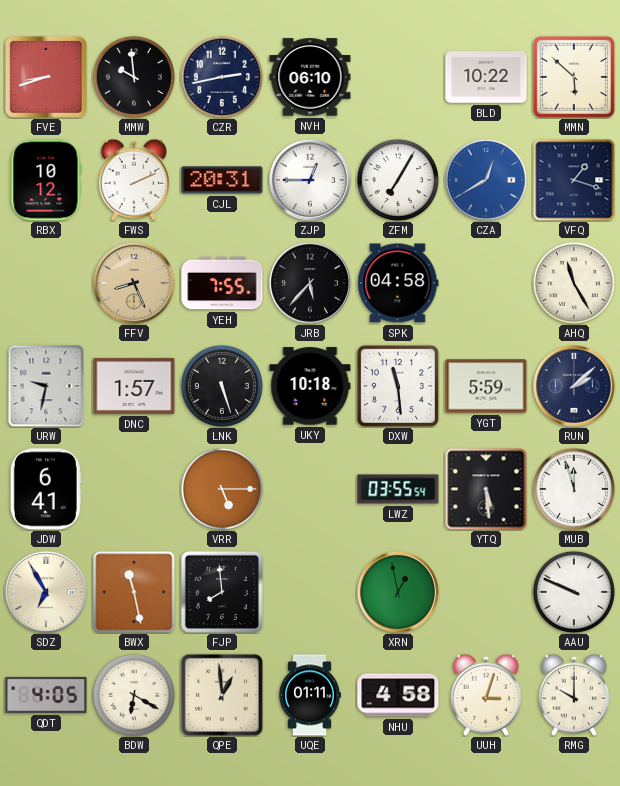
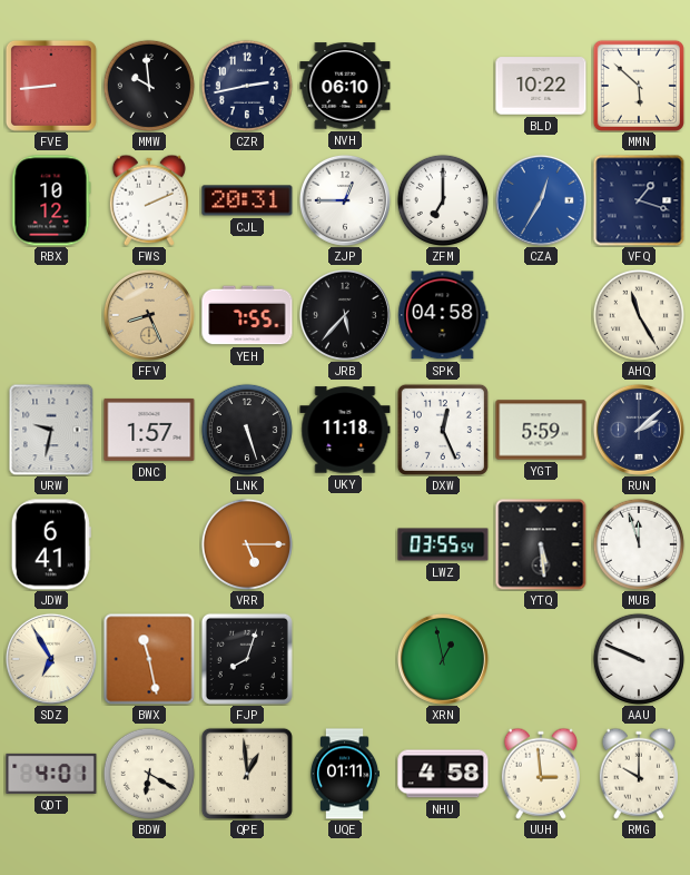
FVE: 8:42 -> 8:44
ZFM: 7:05 -> 7:00
CZA: 12:40 -> 12:35
UKY: 10:18 -> 11:18
DXW: 11:29 -> 12:26
FJP: 7:59 -> 8:03
QDT: 4:05 -> 4:01
UUH: 3:03 -> 2:59
